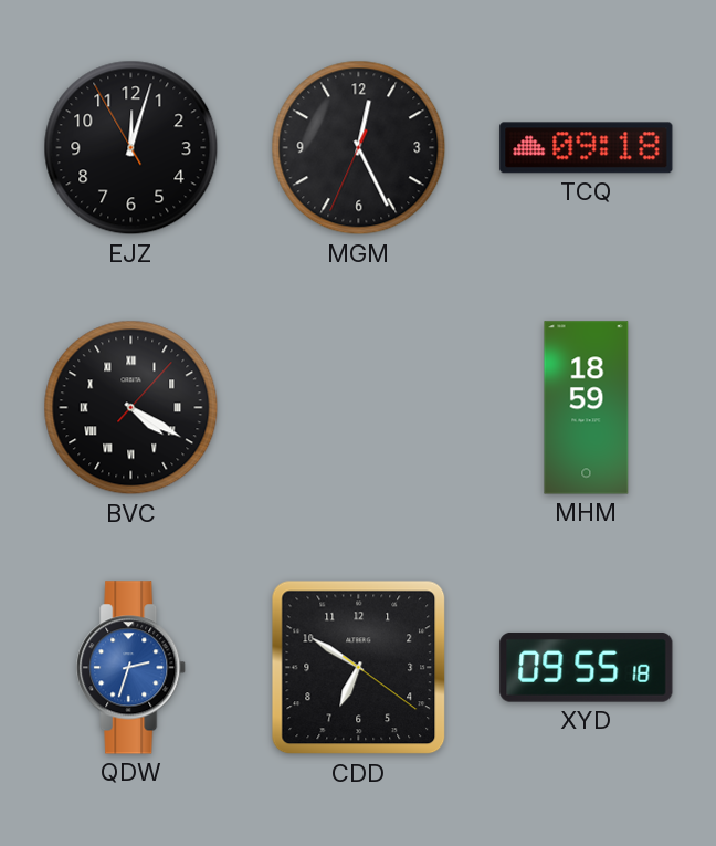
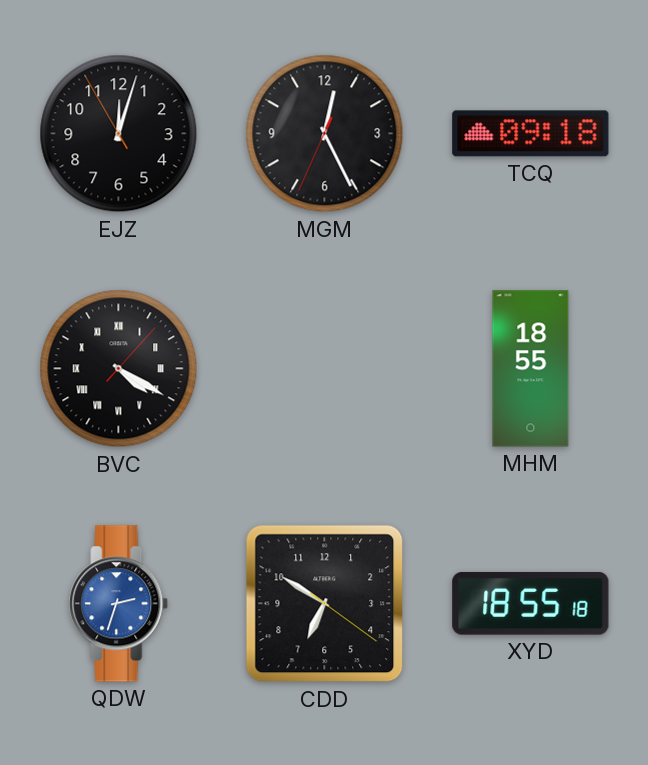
MHM: 18:59 -> 18:55
XYD: 09:55 -> 18:55
